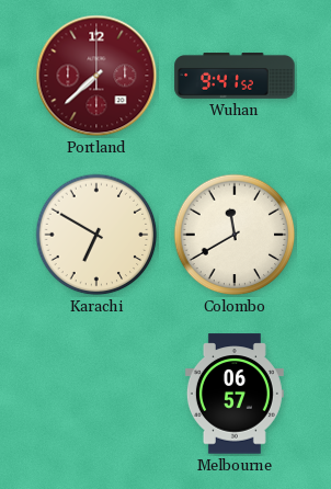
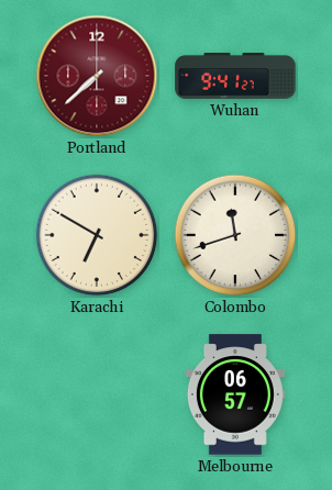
Wuhan: 9:41:52 -> 9:41:27
Colombo: 11:40 -> 11:42
